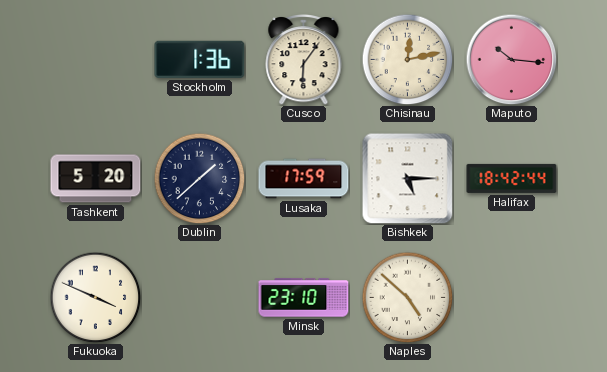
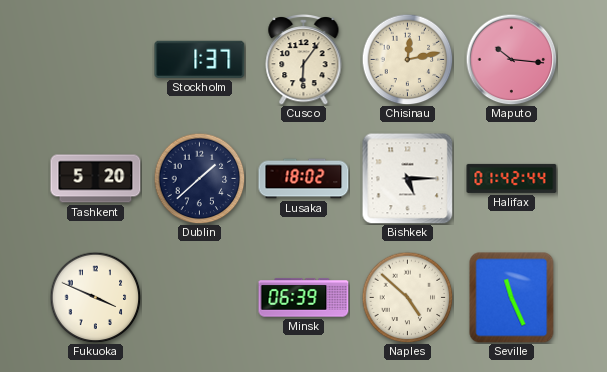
Stockholm: 1:36 -> 1:37
Lusaka: 17:59 -> 18:02
Halifax: 18:42 -> 01:42
Minsk: 23:10 -> 06:39
Seville: none -> 11:26
